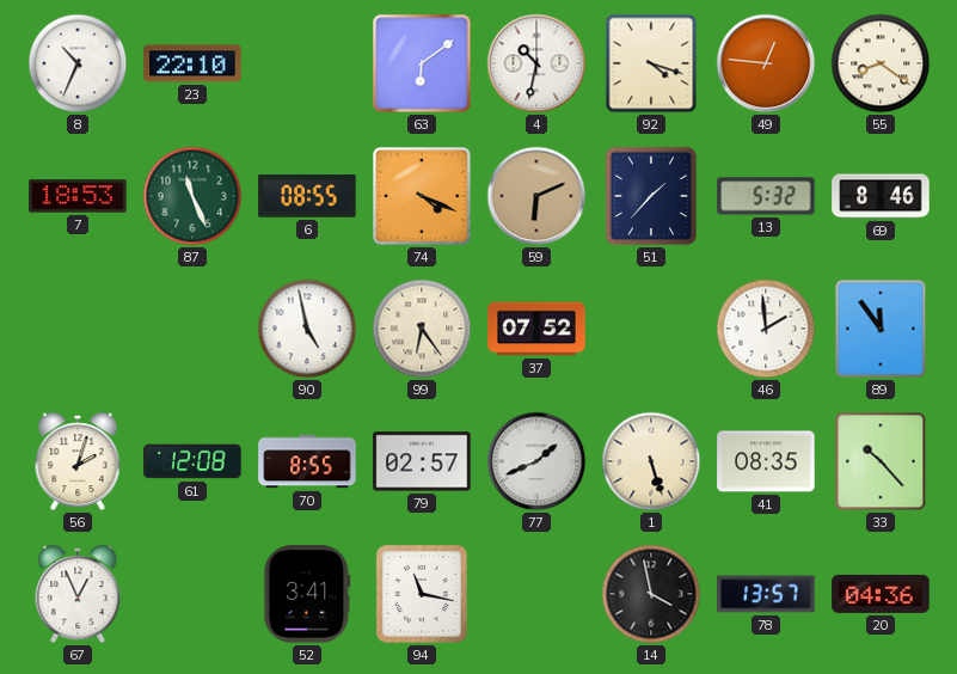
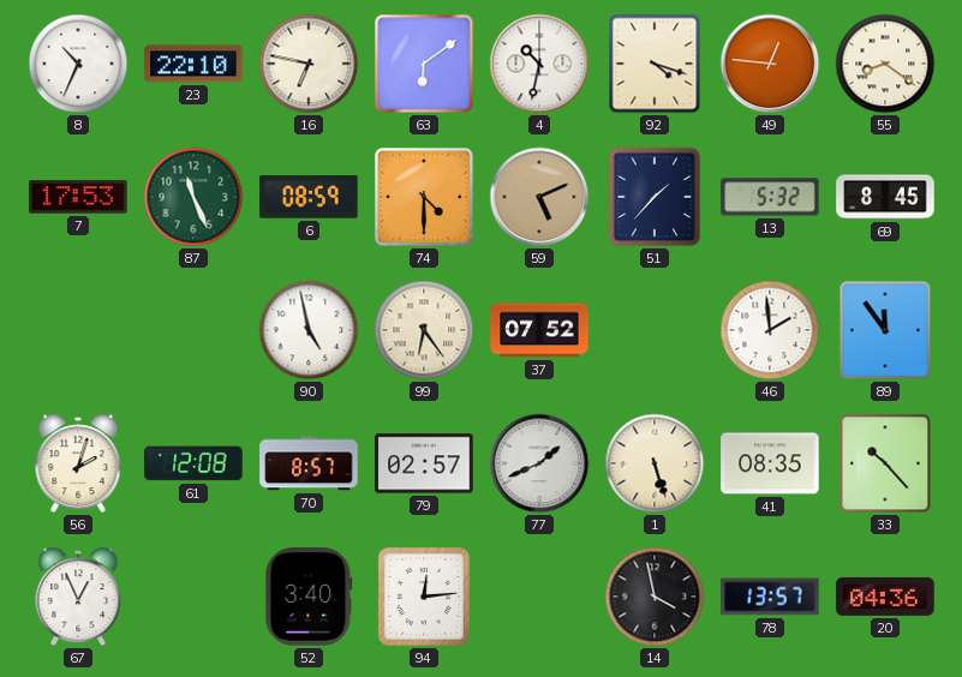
16: none -> 6:47
7: 18:53 -> 17:53
6: 08:55 -> 08:59
74: 4:19 -> 4:30
59: 6:11 -> 5:11
69: 8:46 -> 8:45
70: 8:55 -> 8:57
52: 3:41 -> 3:40
94: 11:17 -> 12:14
